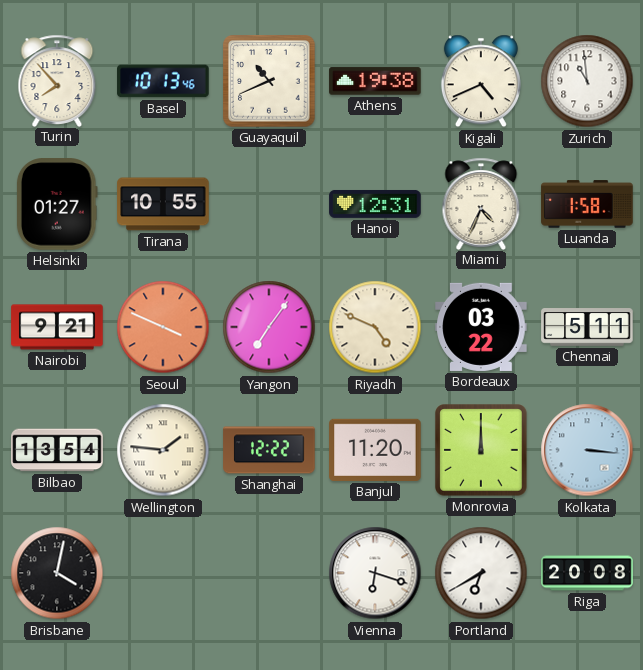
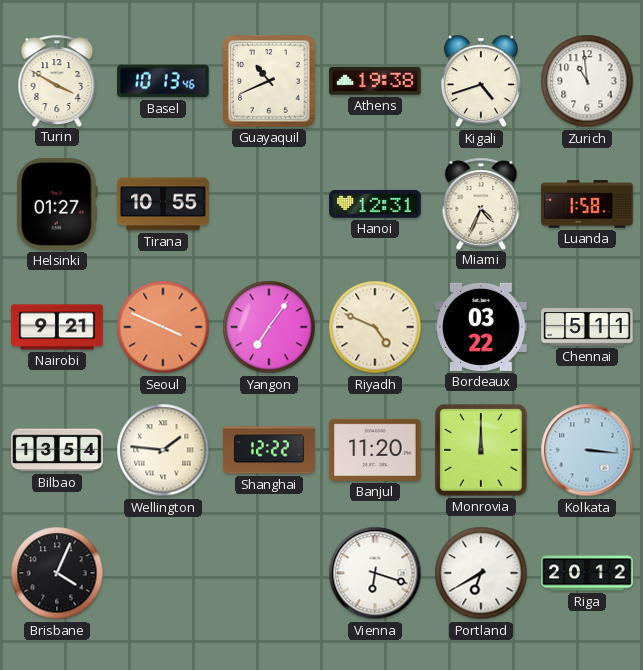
Turin: 7:53 -> 3:50
Kigali: 4:41 -> 4:42
Brisbane: 4:02 -> 4:04
Riga: 20:08 -> 20:12
